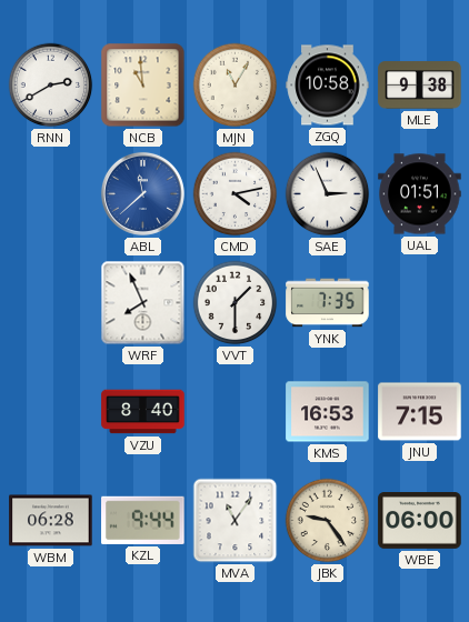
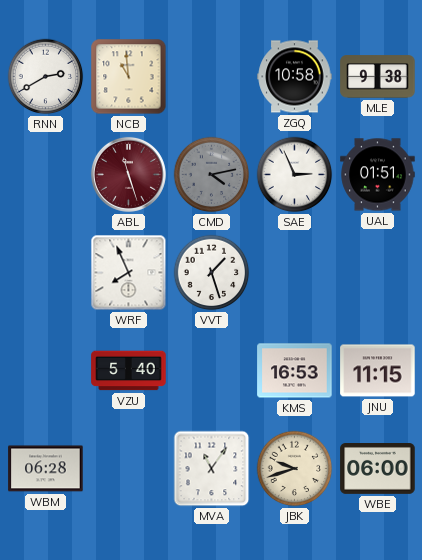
MJN: 11:05 -> none
ABL: 11:38 -> 11:27
ABL dial: blue -> burgundy
CMD dial: white -> grey
VVT: 1:30 -> 1:27
YNK: 7:35 -> none
VZU: 8:40 -> 5:40
JNU: 7:15 -> 11:15
KZL: 9:44 -> none
JBK: 9:24 -> 9:42
